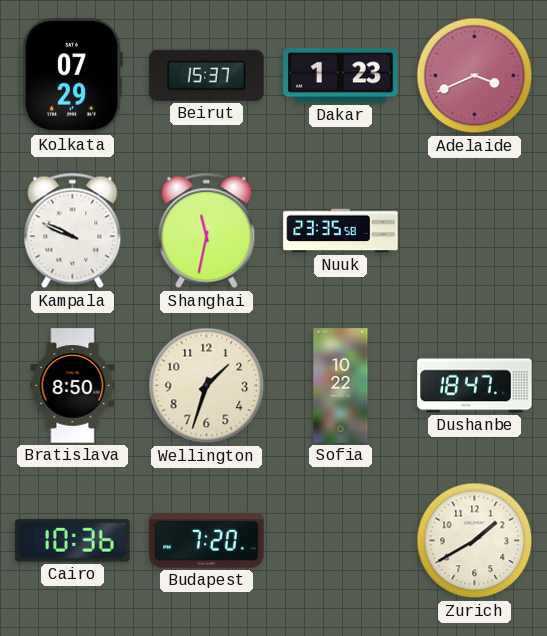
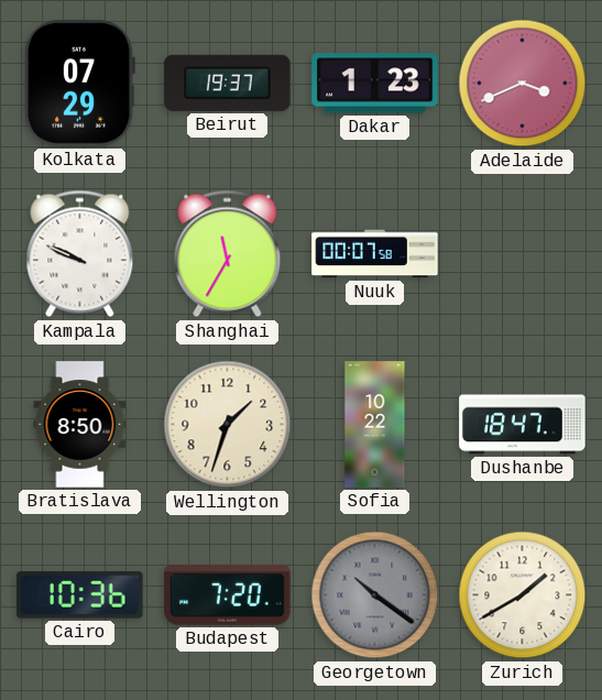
Beirut: 15:37 -> 19:37
Shanghai: 11:32 -> 11:35
Nuuk: 23:35 -> 00:07
Georgetown: none -> 10:21
